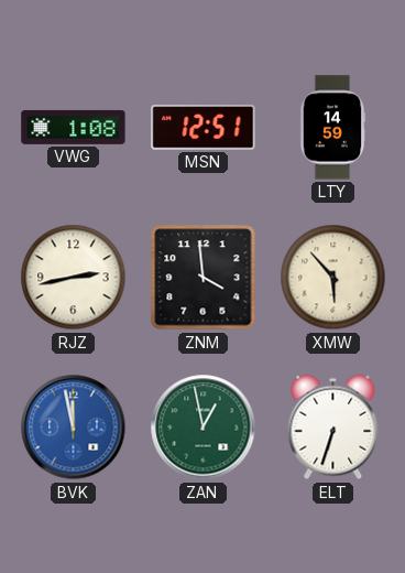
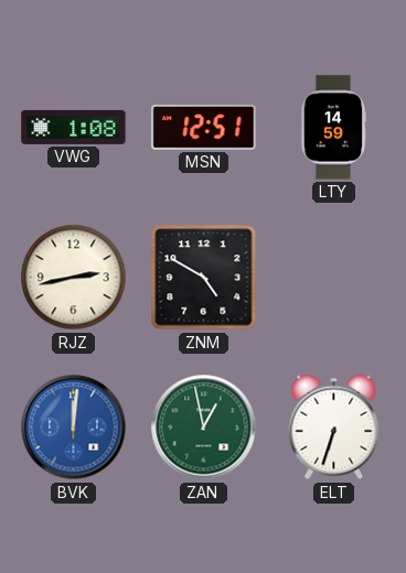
ZNM: 3:59 -> 4:50
XMW: 5:53 -> none
BVK: 11:58 -> 12:01
